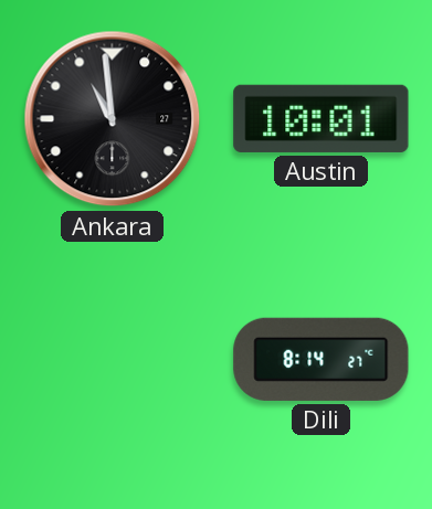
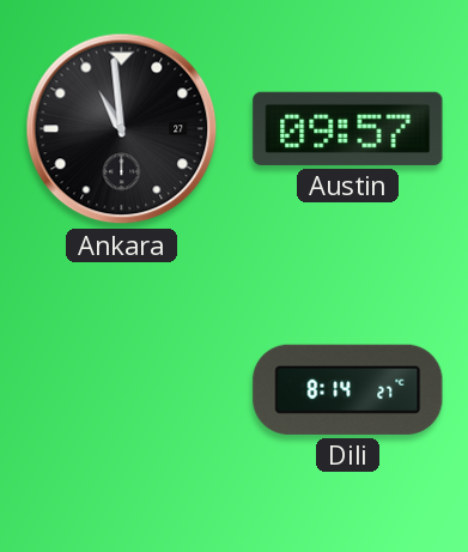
Austin: 10:01 -> 09:57
